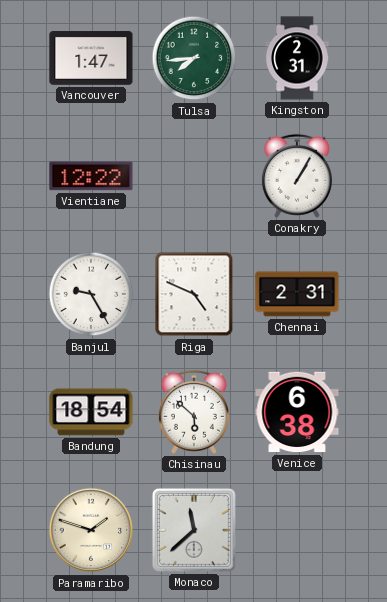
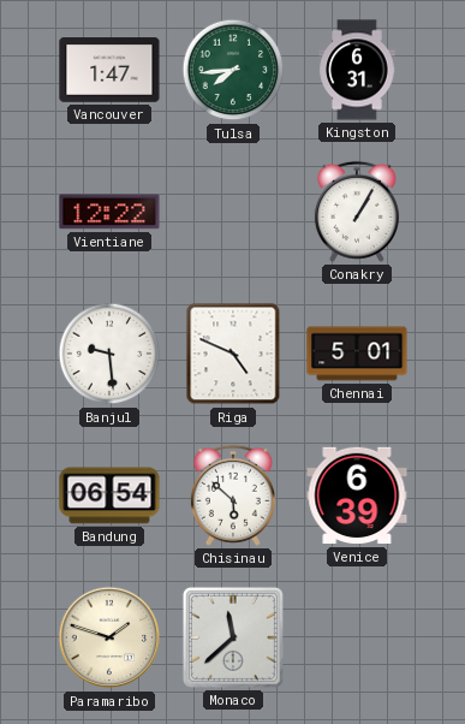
Kingston: 2:31 -> 6:31
Banjul: 9:25 -> 9:29
Chennai: 2:31 -> 5:01
Bandung: 18:54 -> 06:54
Venice: 6:38 -> 6:39
